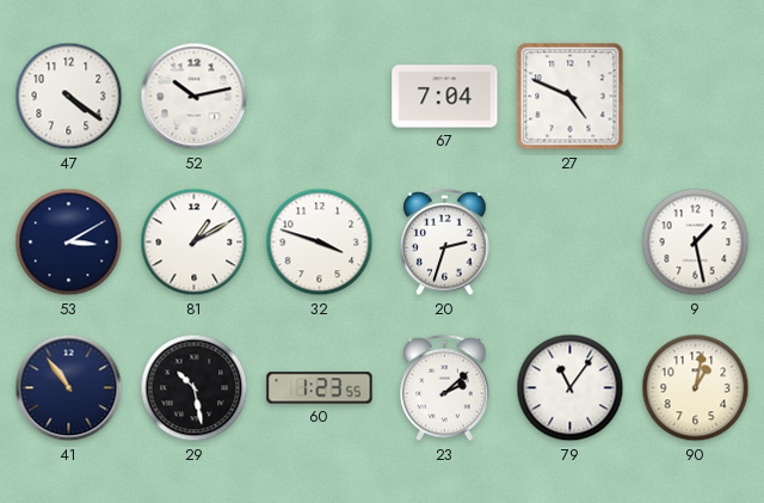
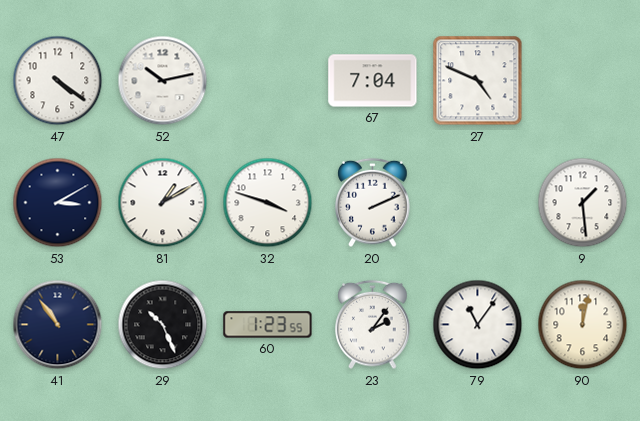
20: 2:33 -> 2:11
9: 1:28 -> 1:29
29: 10:28 -> 10:26
23: 2:08 -> 2:06
90: 1:02 -> 12:02
